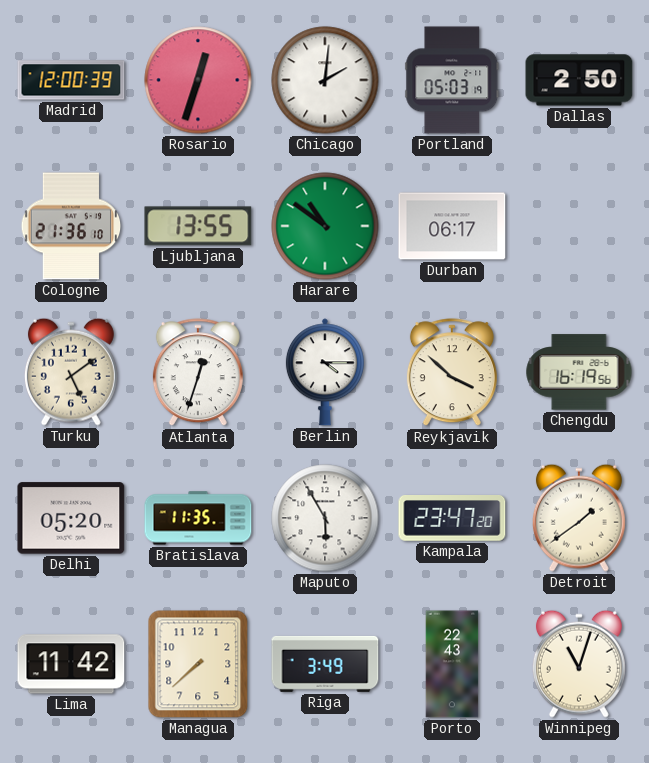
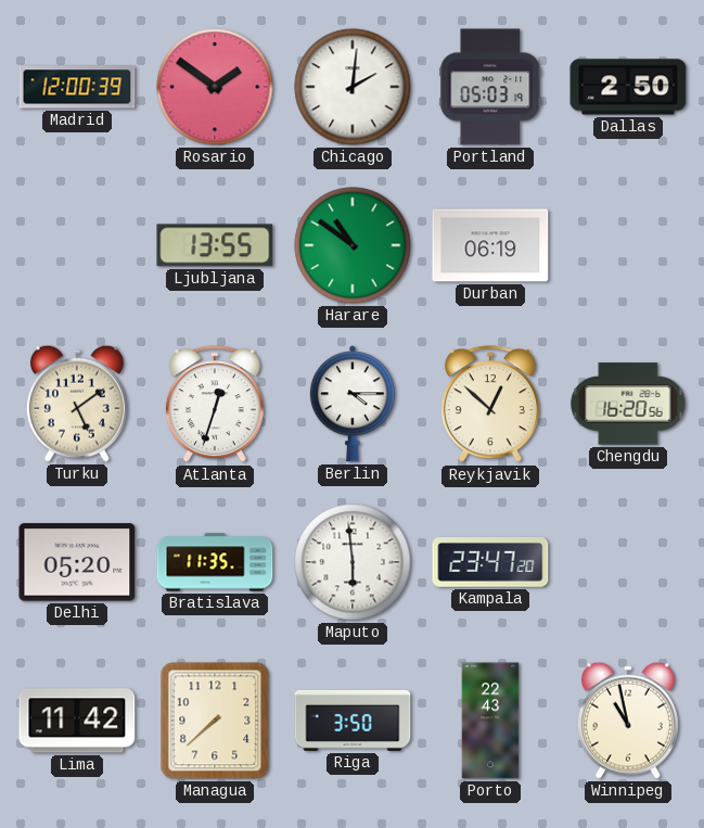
Rosario: 12:33 -> 1:51
Cologne: 21:36 -> none
Durban: 06:17 -> 06:19
Reykjavik: 3:52 -> 12:52
Chengdu: 16:19 -> 16:20
Maputo: 5:55 -> 5:59
Detroit: 1:39 -> none
Riga: 3:49 -> 3:50
Winnipeg: 11:03 -> 10:58
